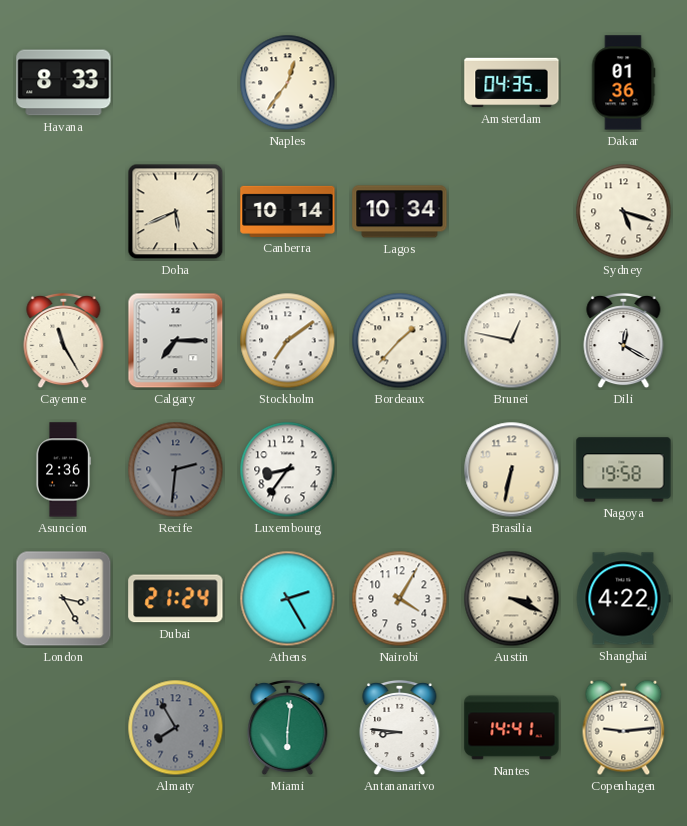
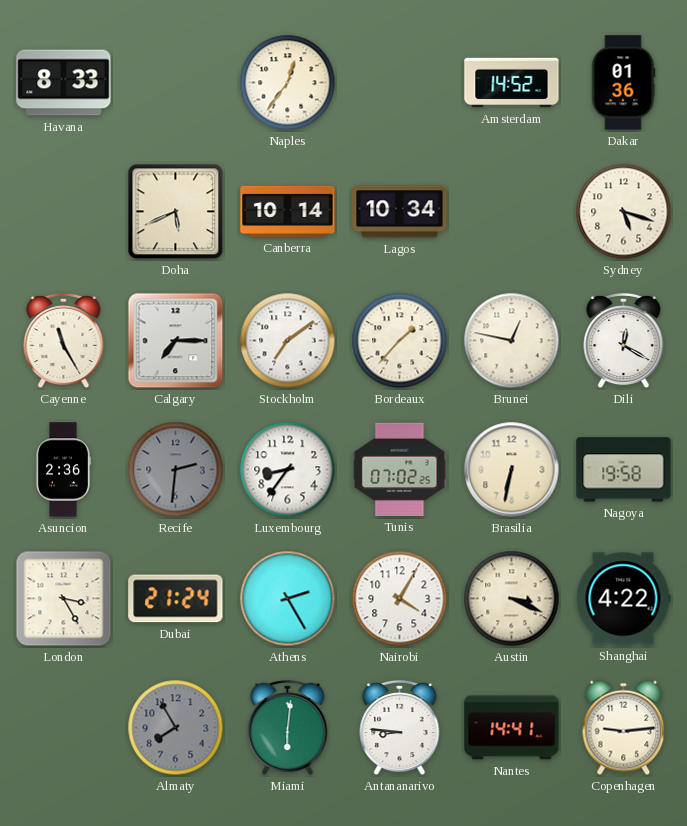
Amsterdam: 04:35 -> 14:52
Tunis: none -> 07:02
